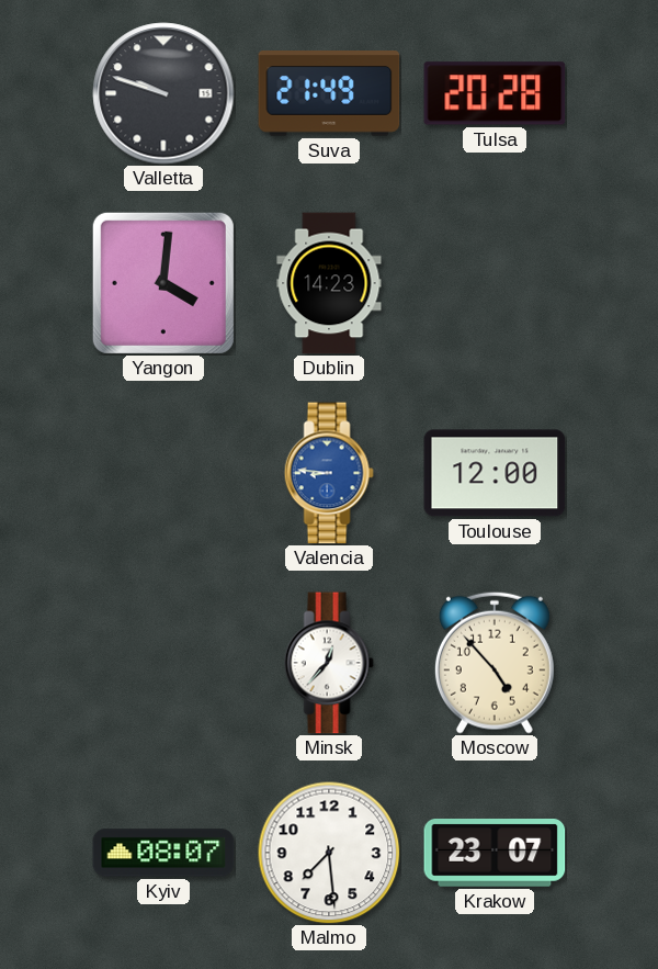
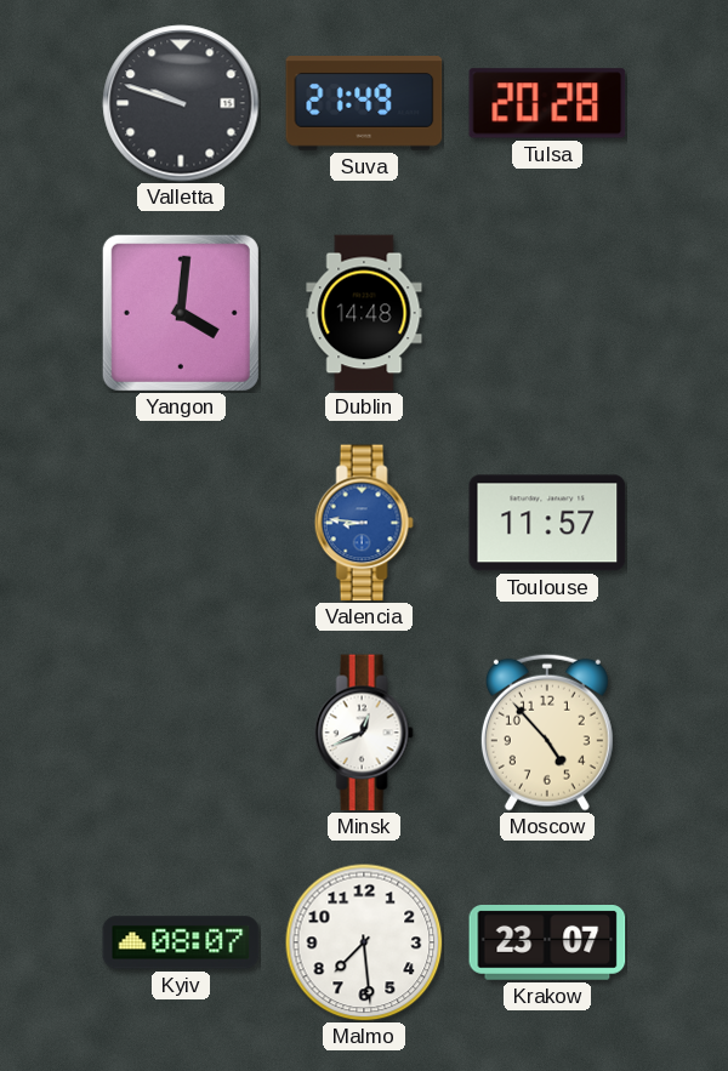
Dublin: 14:23 -> 14:48
Toulouse: 12:00 -> 11:57
Minsk: 12:37 -> 12:41
